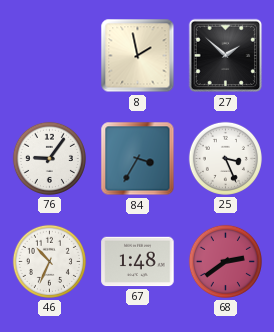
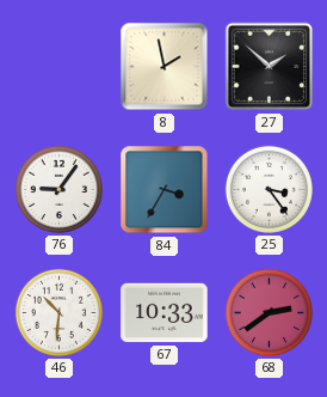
25: 3:26 -> 3:24
46: 10:34 -> 10:31
67: 1:48 -> 10:33
